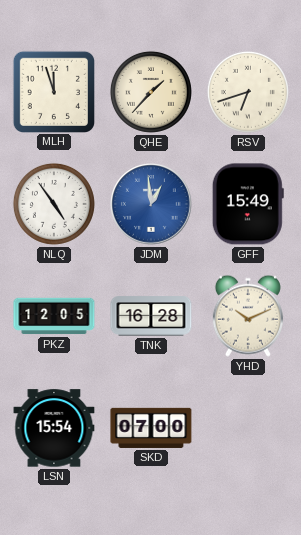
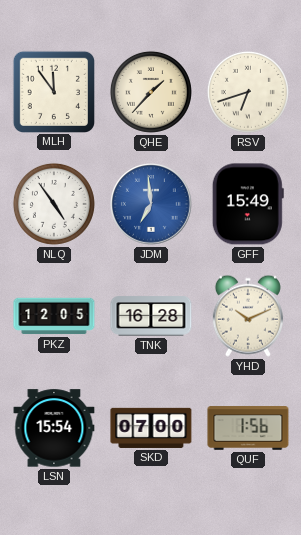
MLH: 11:57 -> 11:54
JDM: 12:59 -> 6:59
QUF: none -> 1:56
